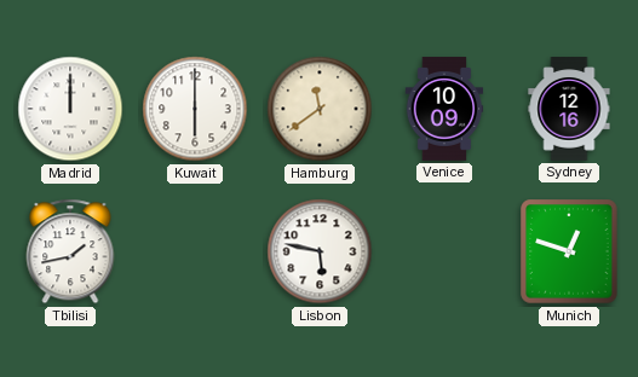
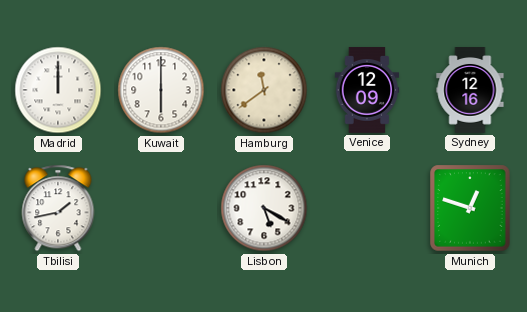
Venice: 10:09 -> 12:09
Lisbon: 5:47 -> 5:20
